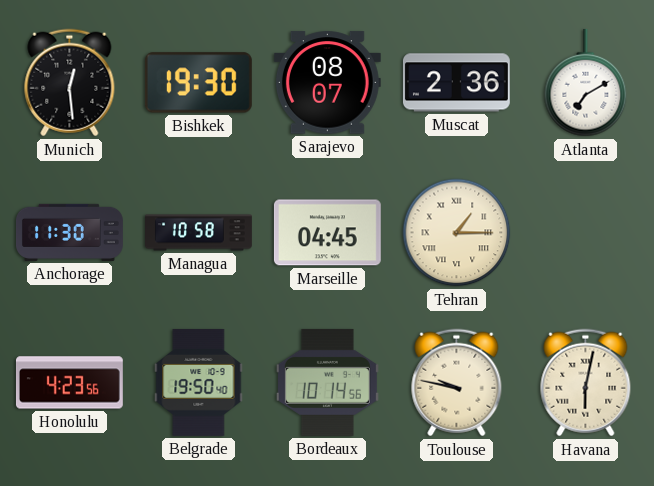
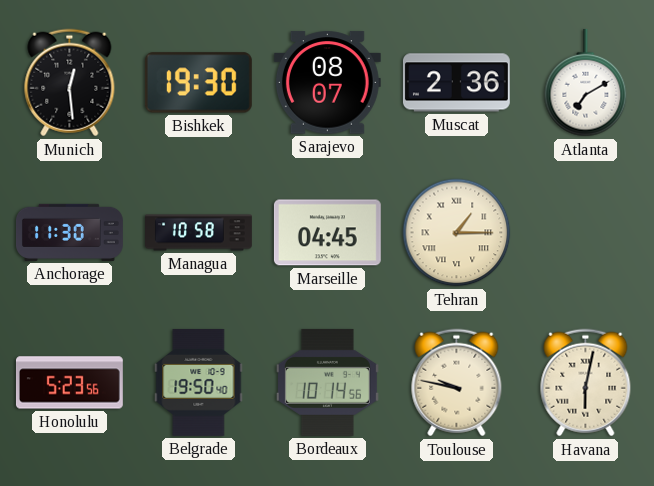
Honolulu: 4:23 -> 5:23
